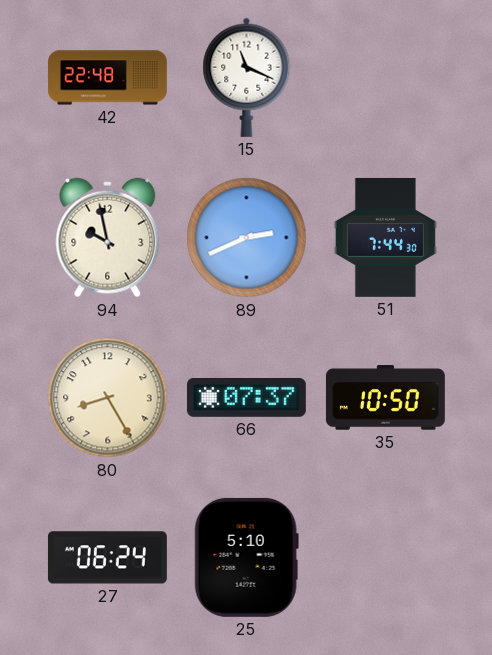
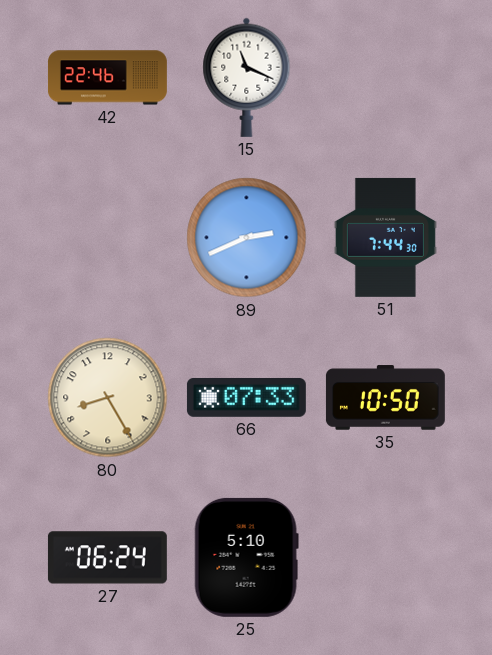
42: 22:48 -> 22:46
94: 9:58 -> none
66: 07:37 -> 07:33
